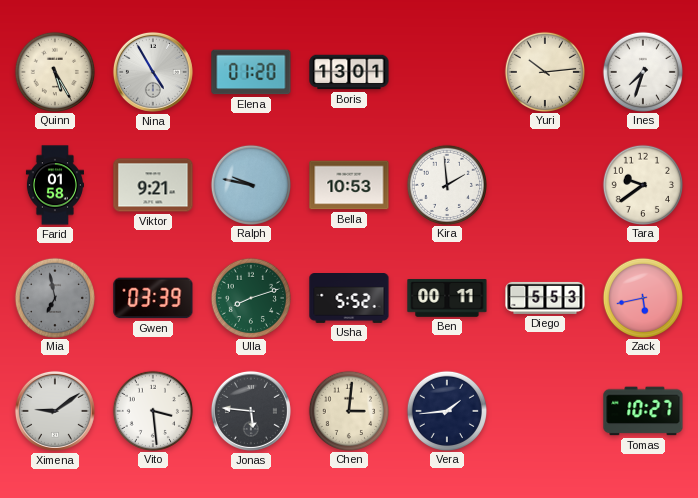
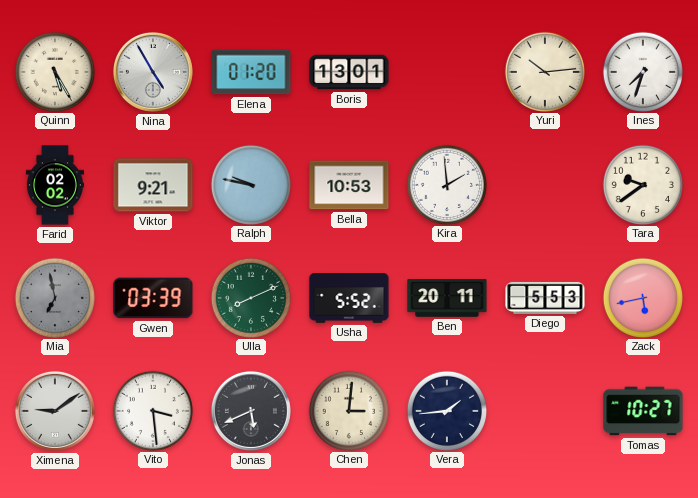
Farid: 01:58 -> 02:02
Ulla: 8:12 -> 8:11
Ben: 00:11 -> 20:11
Jonas: 5:46 -> 5:41
